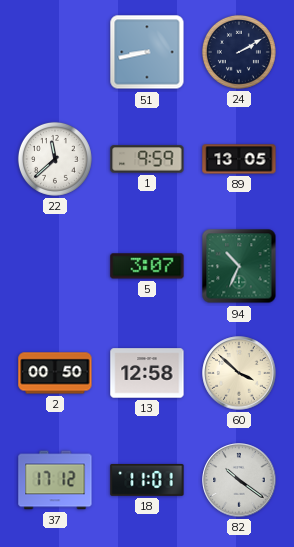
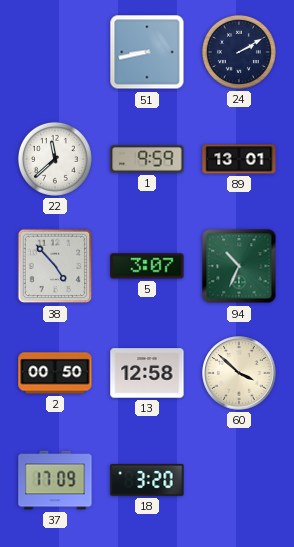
89: 13:05 -> 13:01
38: none -> 4:53
37: 17:12 -> 17:09
18: 11:01 -> 3:20
82: 10:21 -> none
